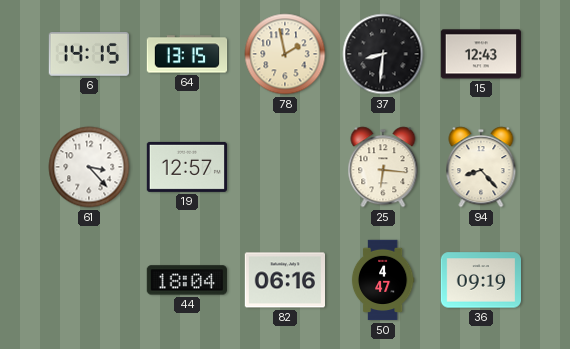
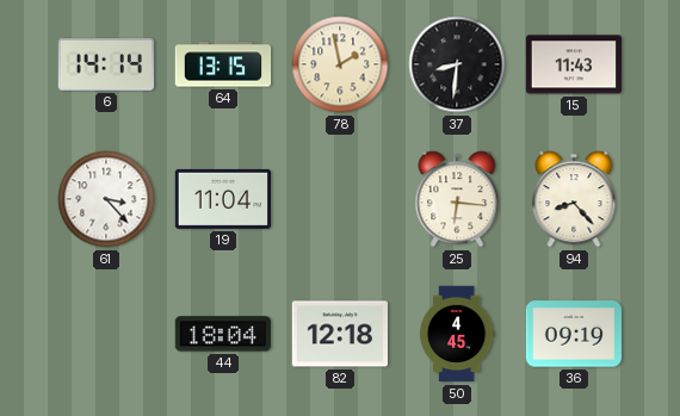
6: 14:15 -> 14:14
15: 12:43 -> 11:43
19: 12:57 -> 11:04
82: 06:16 -> 12:18
50: 4:47 -> 4:45
